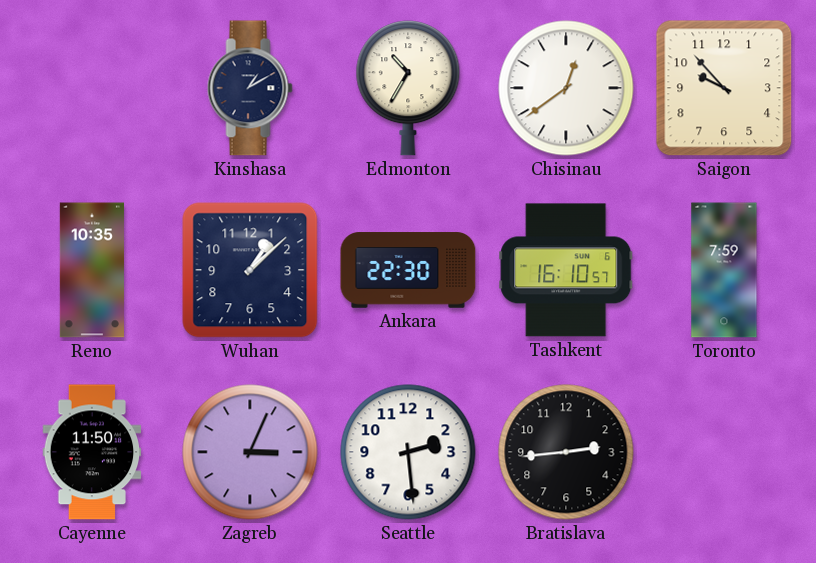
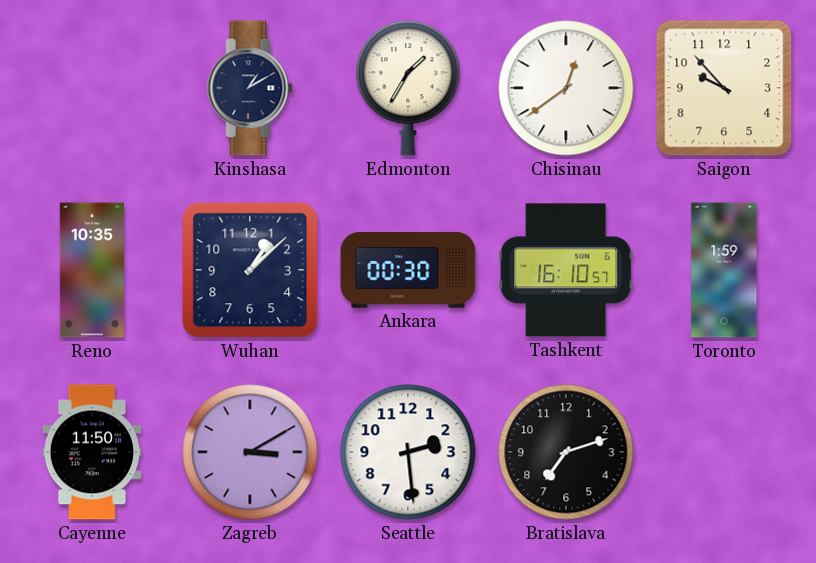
Edmonton: 10:35 -> 1:35
Ankara: 22:30 -> 00:30
Toronto: 7:59 -> 1:59
Zagreb: 3:04 -> 3:10
Bratislava: 2:44 -> 7:12
